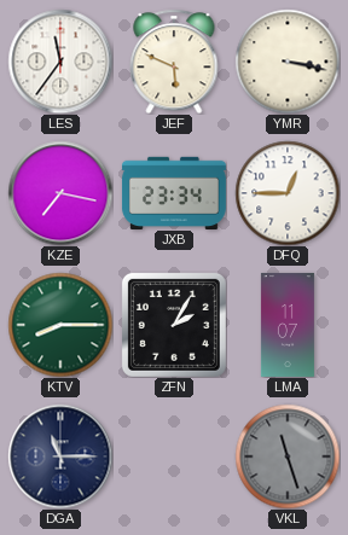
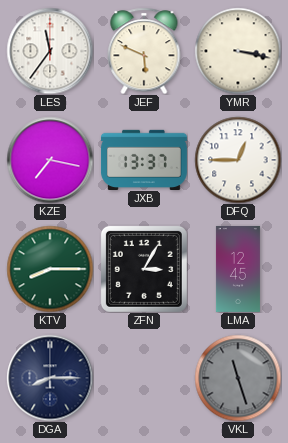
JXB: 23:34 -> 13:37
ZFN: 2:05 -> 3:05
LMA: 11:07 -> 12:45
DGA: 11:15 -> 8:15
